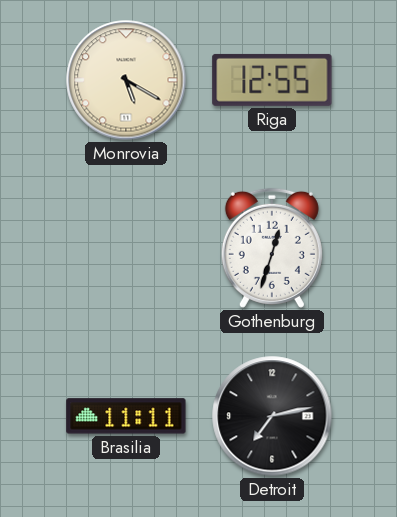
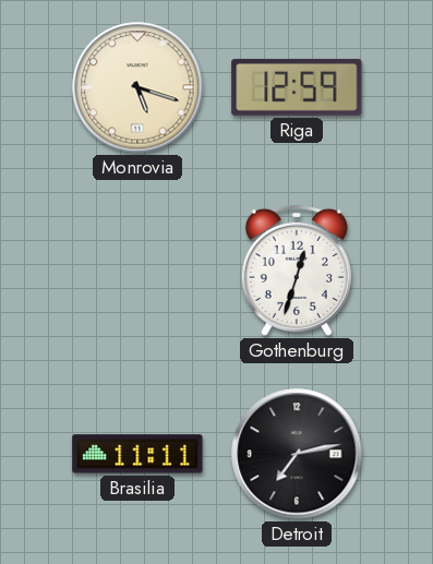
Monrovia: 5:20 -> 5:18
Riga: 12:55 -> 12:59
